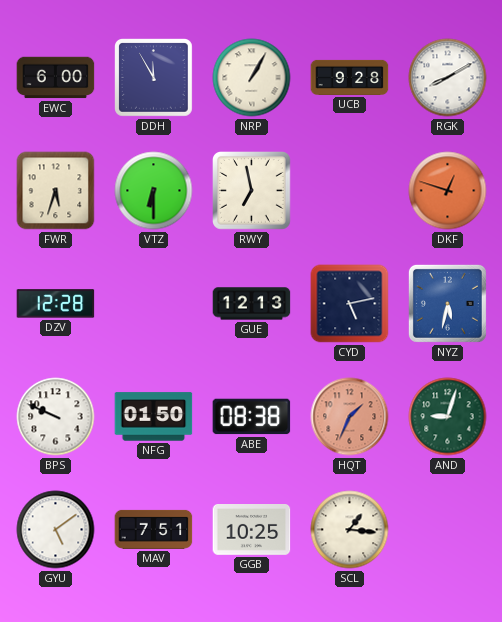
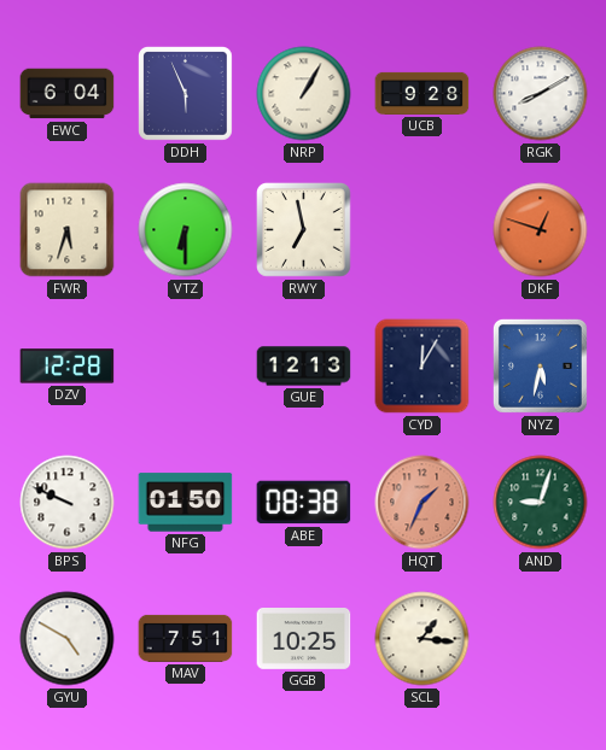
EWC: 6:00 -> 6:04
DDH: 11:55 -> 5:56
CYD: 5:13 -> 12:05
GYU: 5:09 -> 4:50
